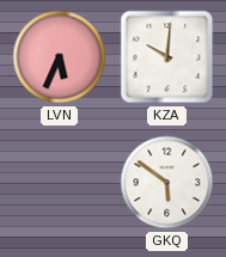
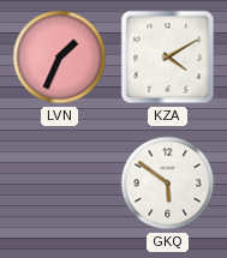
LVN: 5:34 -> 1:34
KZA: 10:01 -> 4:10
